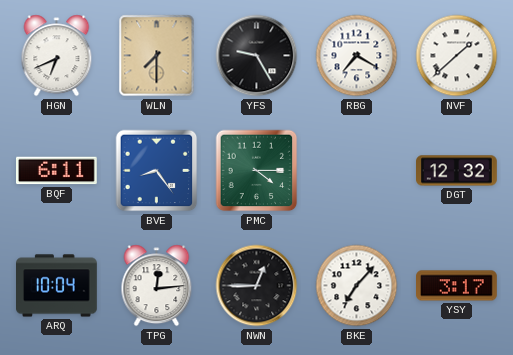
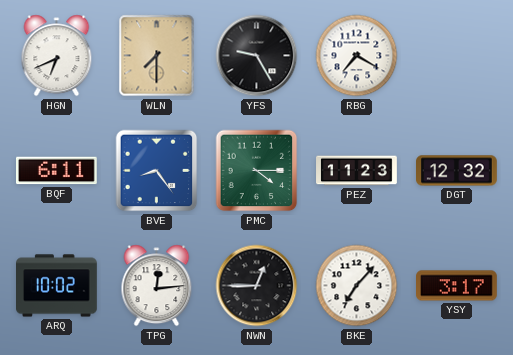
NVF: 1:38 -> none
PEZ: none -> 11:23
ARQ: 10:04 -> 10:02
